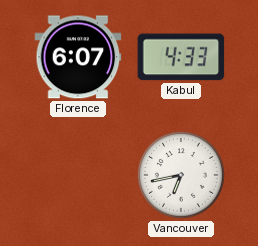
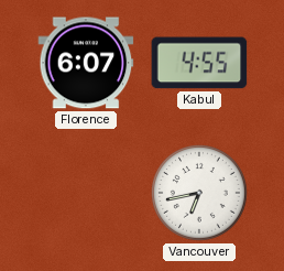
Kabul: 4:33 -> 4:55
